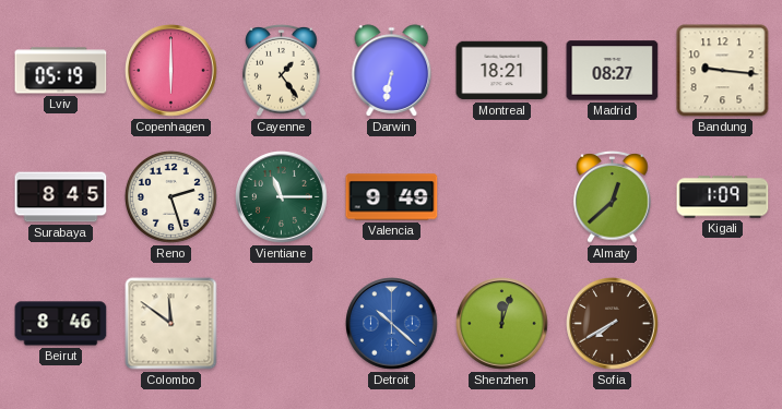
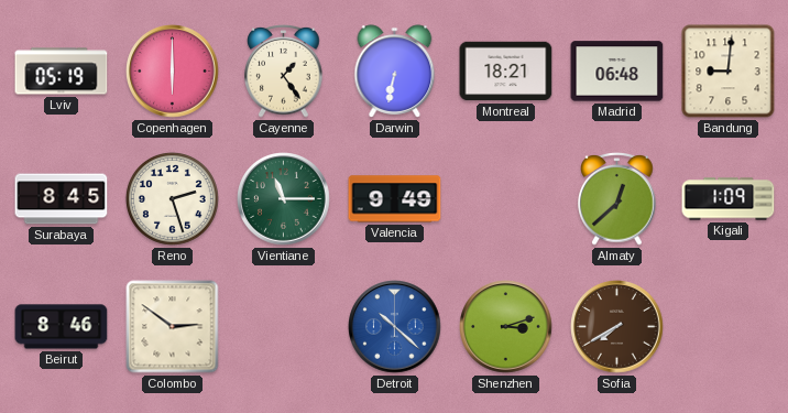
Madrid: 08:27 -> 06:48
Bandung: 9:16 -> 9:01
Colombo: 11:51 -> 2:51
Shenzhen: 12:03 -> 3:12
